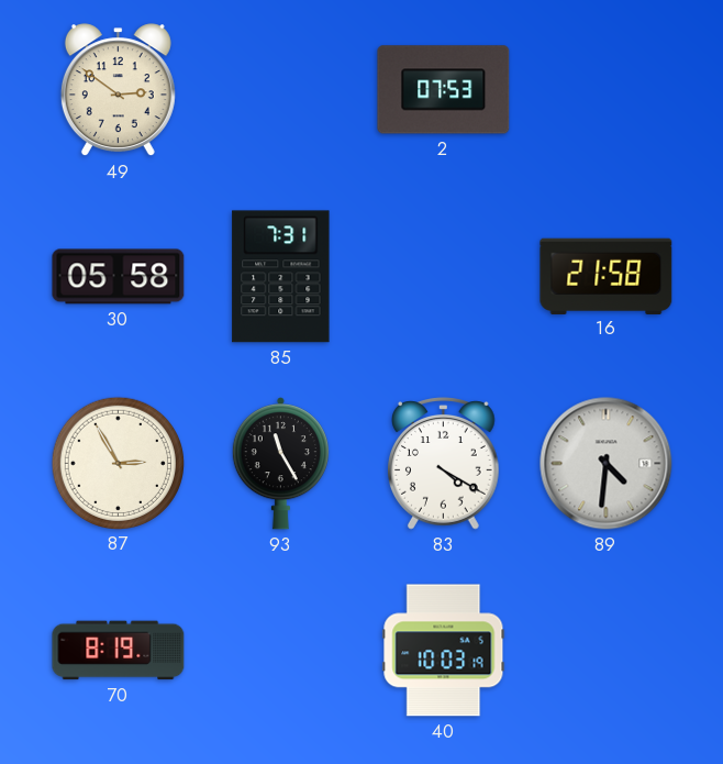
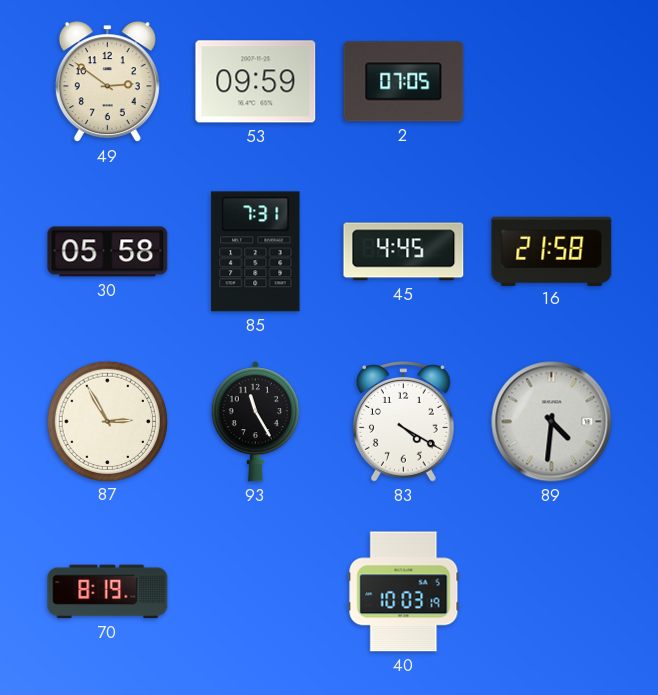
53: none -> 09:59
2: 07:53 -> 07:05
45: none -> 4:45
